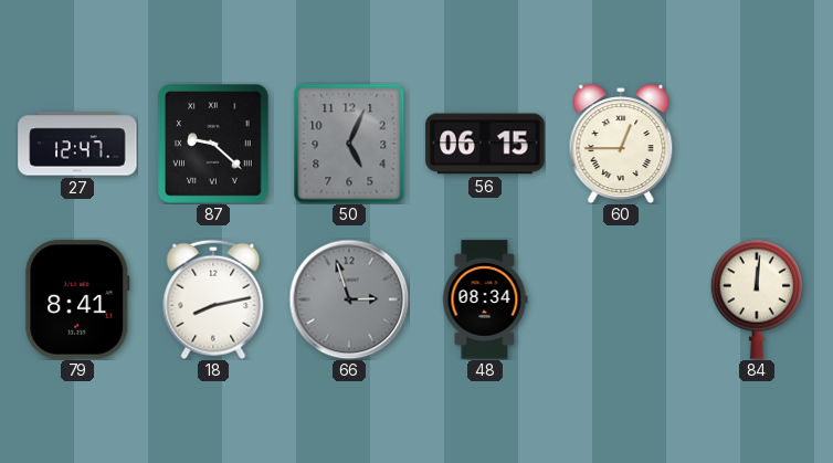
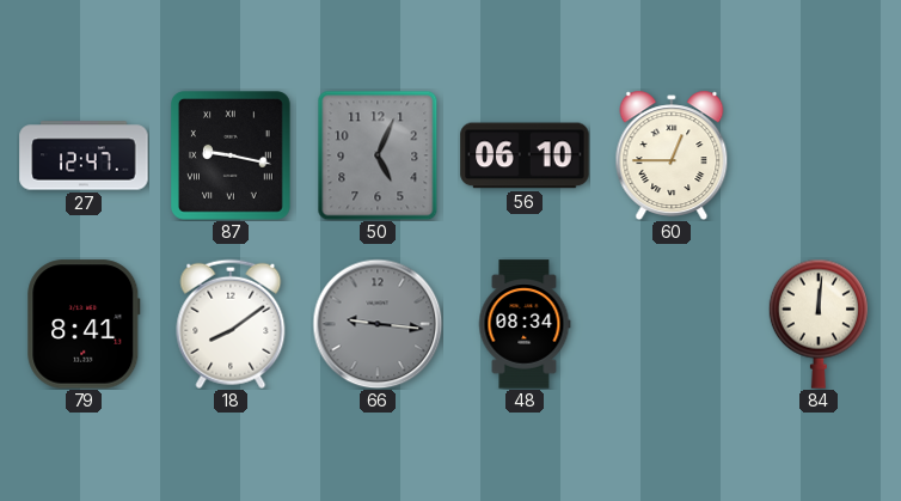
87: 9:22 -> 9:17
56: 06:15 -> 06:10
18: 8:13 -> 8:09
66: 2:57 -> 9:16
